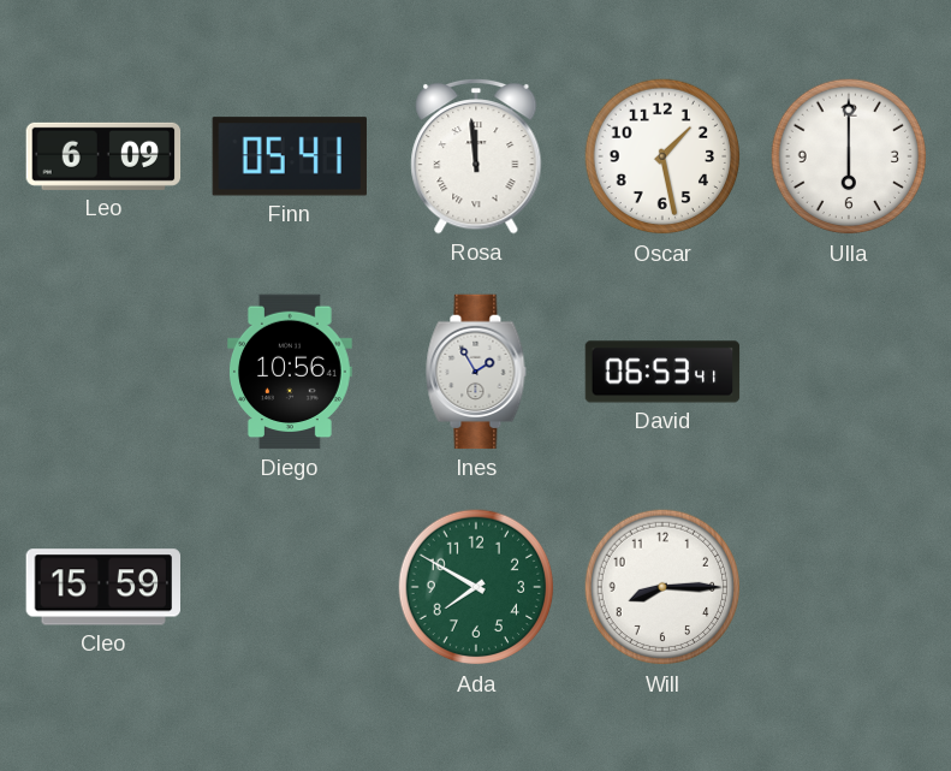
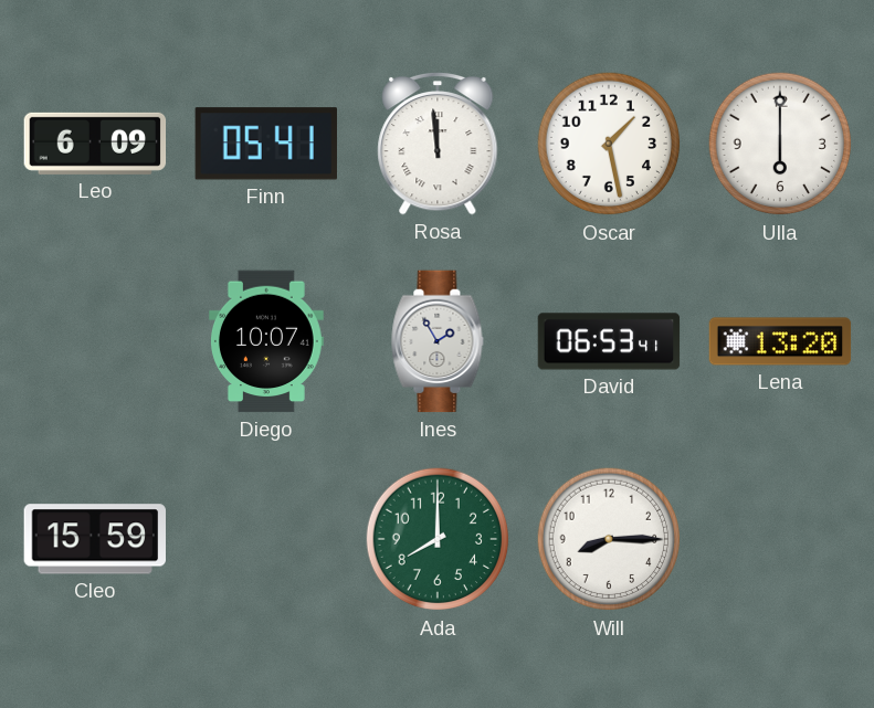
Diego: 10:56 -> 10:07
Lena: none -> 13:20
Ada: 7:50 -> 8:00
